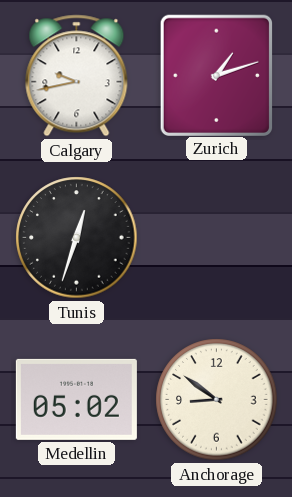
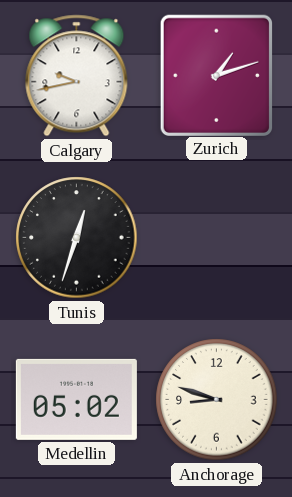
Anchorage: 8:51 -> 8:48
